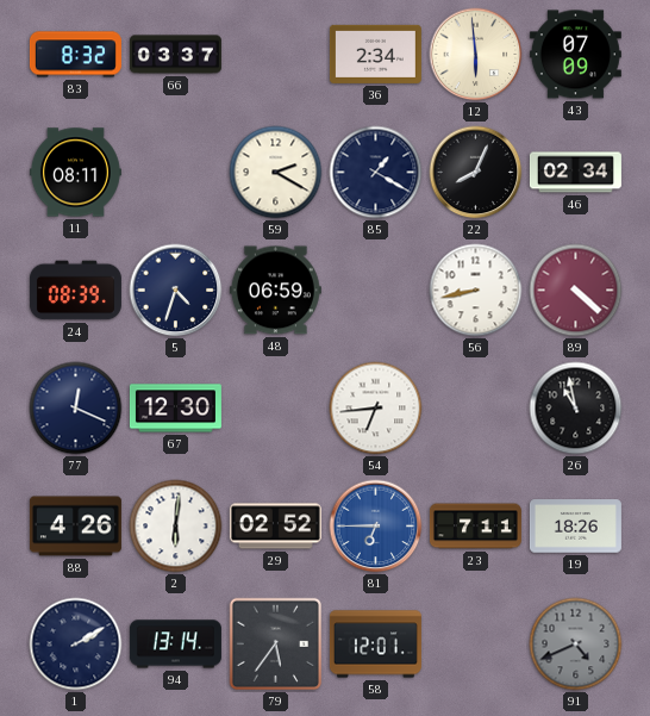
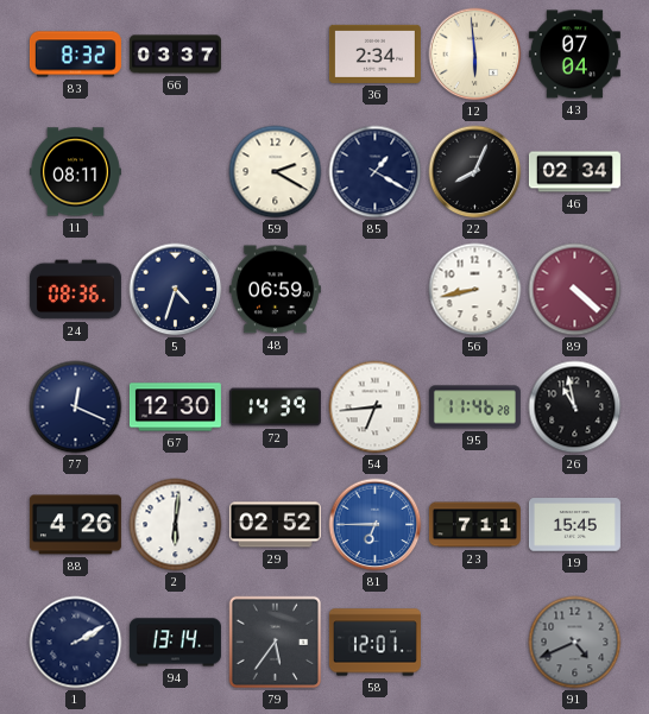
43: 07:09 -> 07:04
24: 08:39 -> 08:36
72: none -> 14:39
95: none -> 11:46
19: 18:26 -> 15:45
